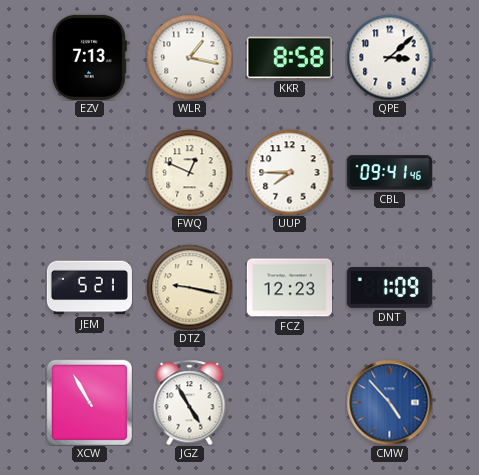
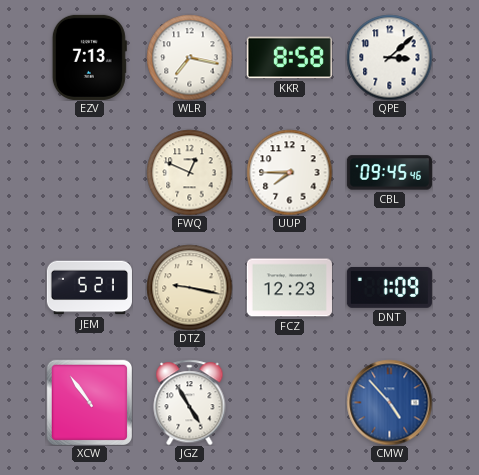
WLR: 1:17 -> 7:17
CBL: 09:41 -> 09:45
XCW: 10:55 -> 10:54
